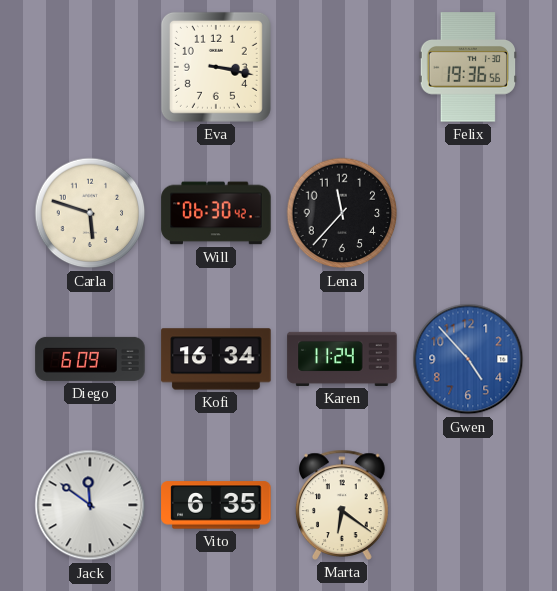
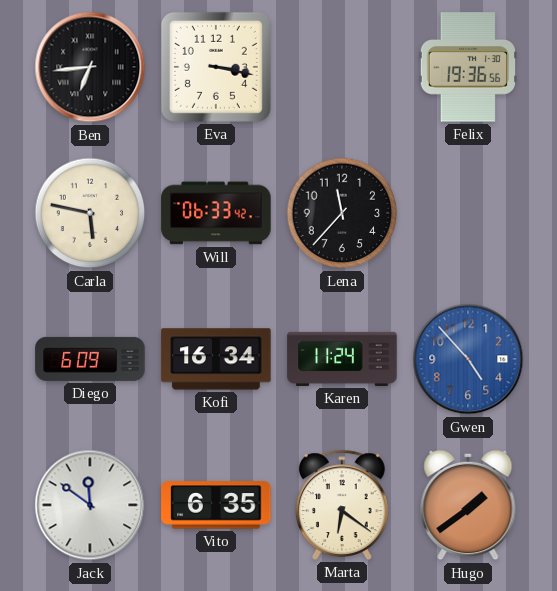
Ben: none -> 6:44
Carla: 5:48 -> 5:47
Will: 06:30 -> 06:33
Hugo: none -> 1:39
